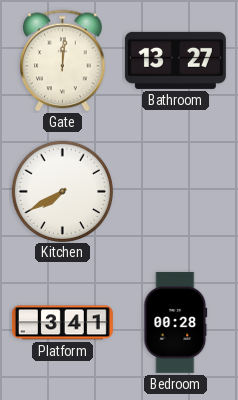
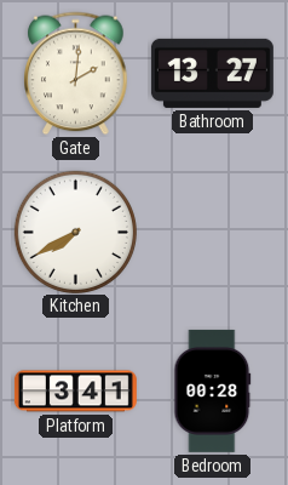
Gate: 12:01 -> 2:01
